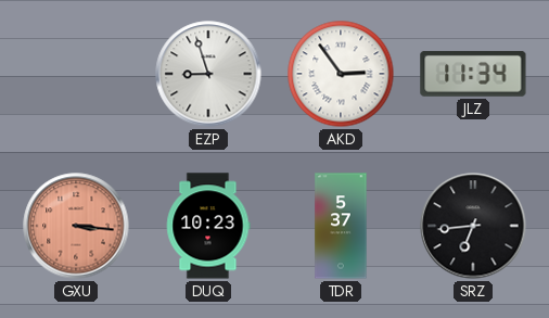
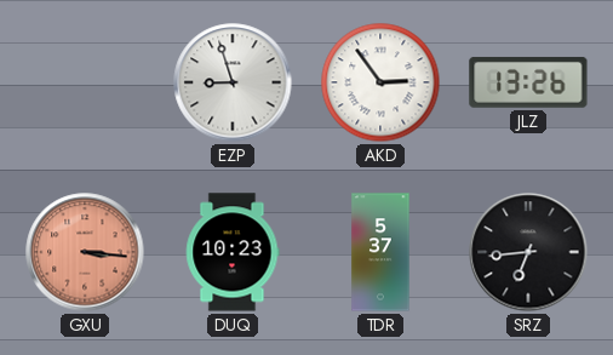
JLZ: 11:34 -> 13:26
